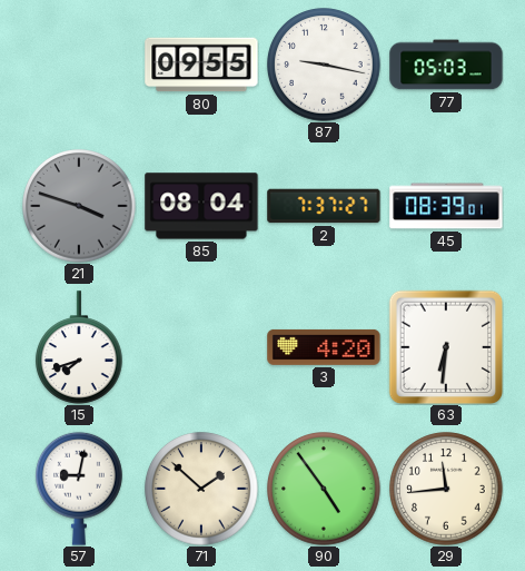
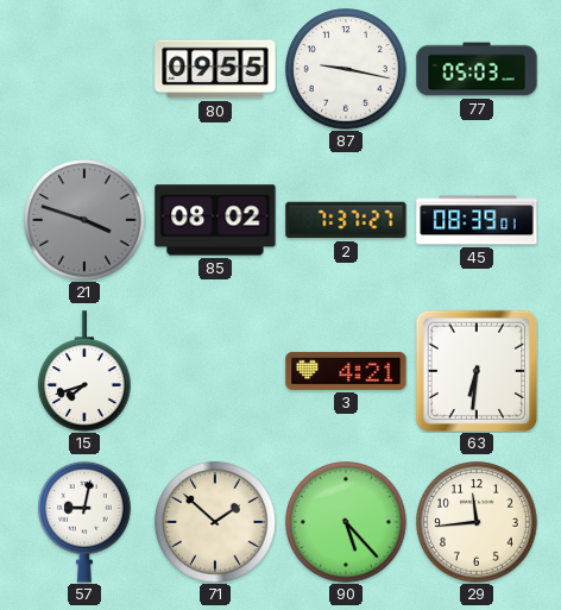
85: 08:04 -> 08:02
3: 4:20 -> 4:21
90: 4:54 -> 5:23
